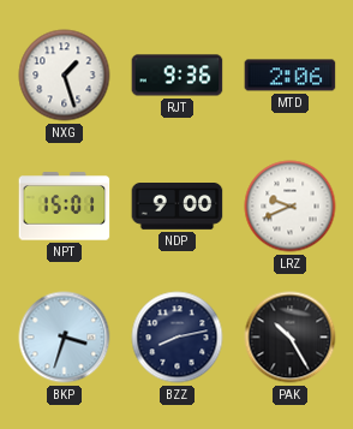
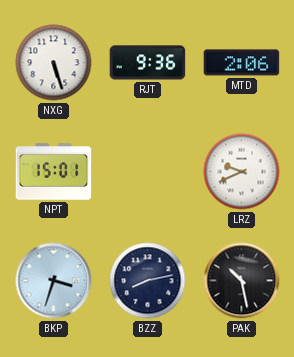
NXG: 1:27 -> 5:27
NDP: 9:00 -> none
PAK: 10:25 -> 10:28
